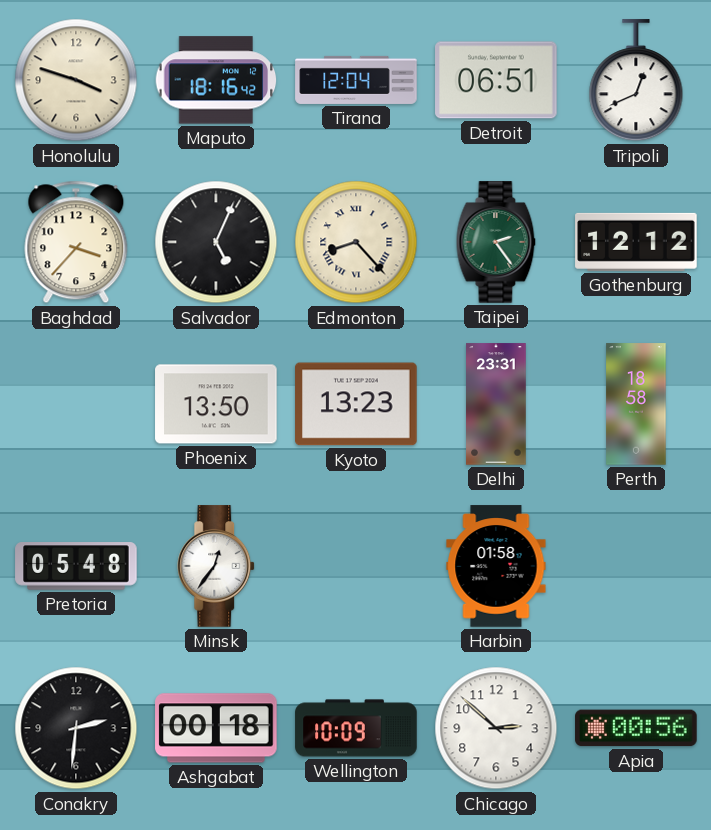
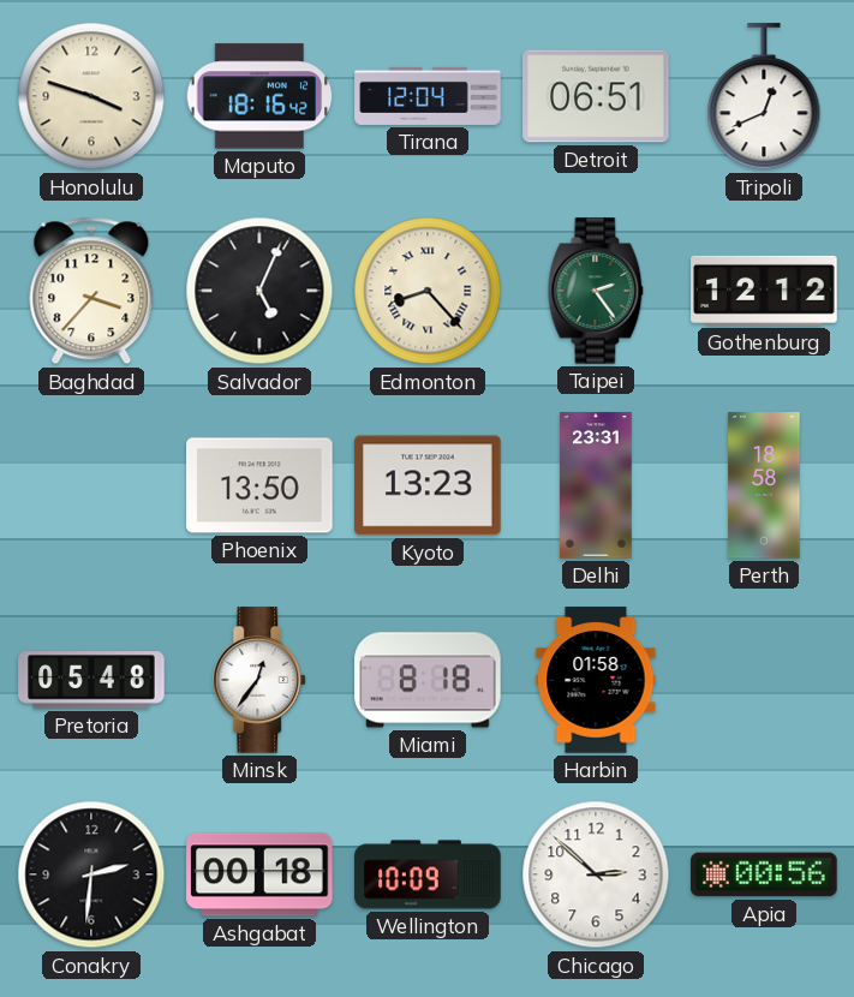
Miami: none -> 8:18
